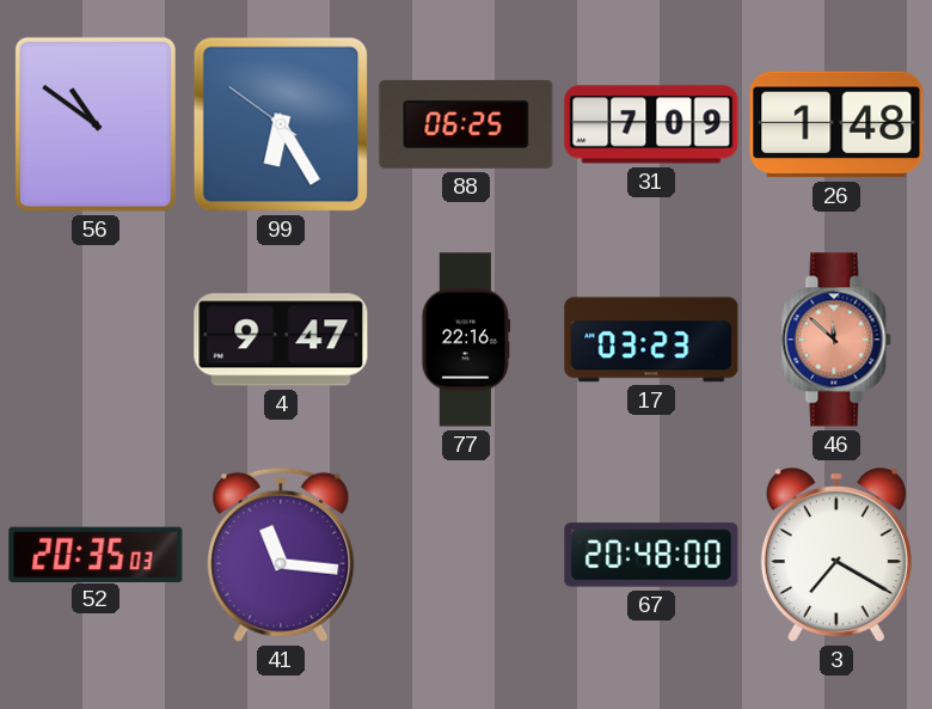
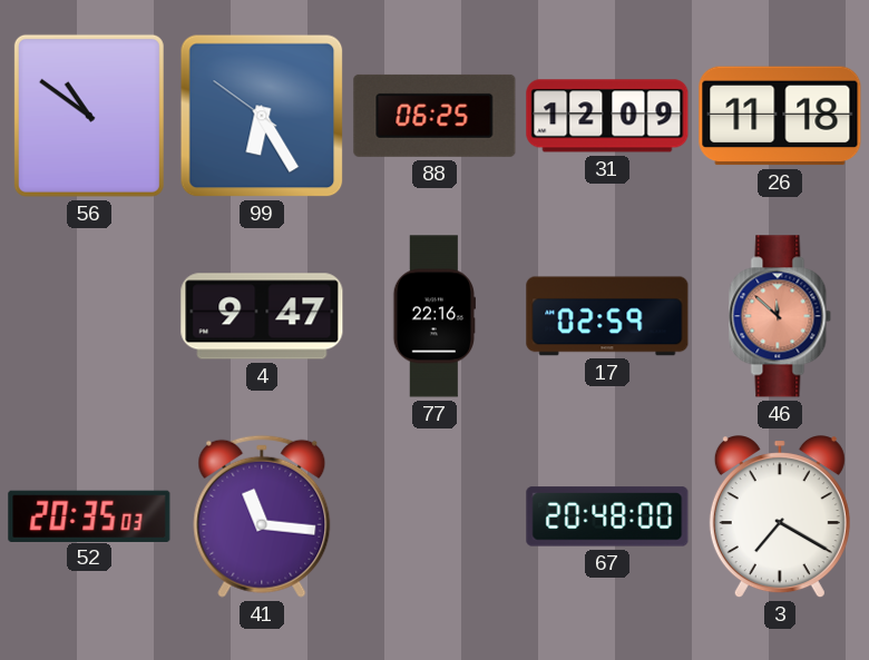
31: 7:09 -> 12:09
26: 1:48 -> 11:18
17: 03:23 -> 02:59
